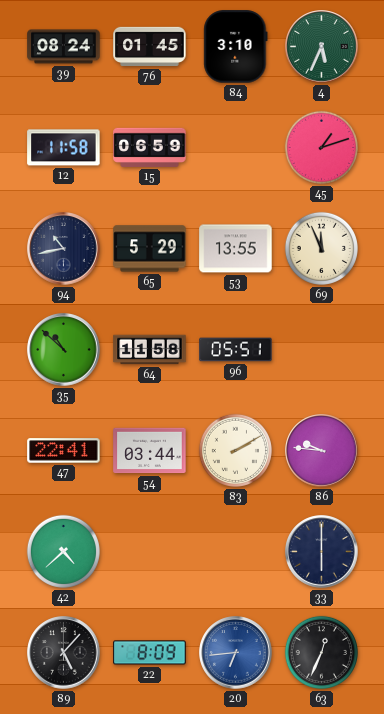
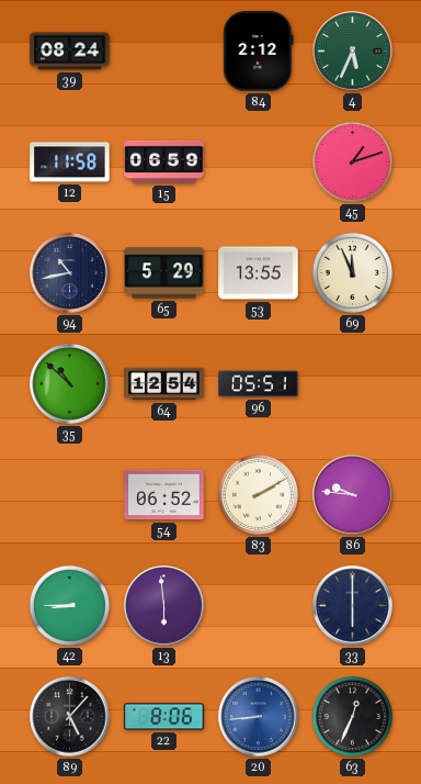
76: 01:45 -> none
84: 3:10 -> 2:12
64: 11:58 -> 12:54
47: 22:41 -> none
54: 03:44 -> 06:52
42: 4:38 -> 8:45
13: none -> 5:59
22: 8:09 -> 8:06
20: 6:44 -> 8:44
